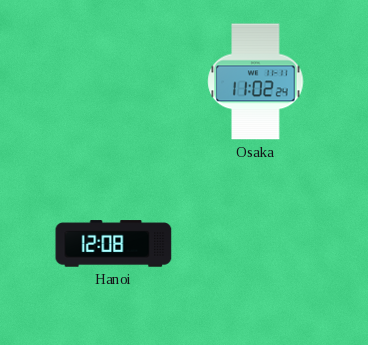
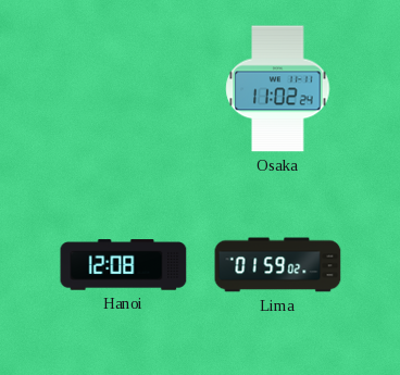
Lima: none -> 01:59
